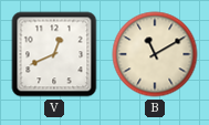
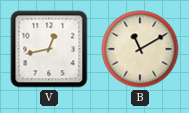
V: 12:41 -> 12:43
